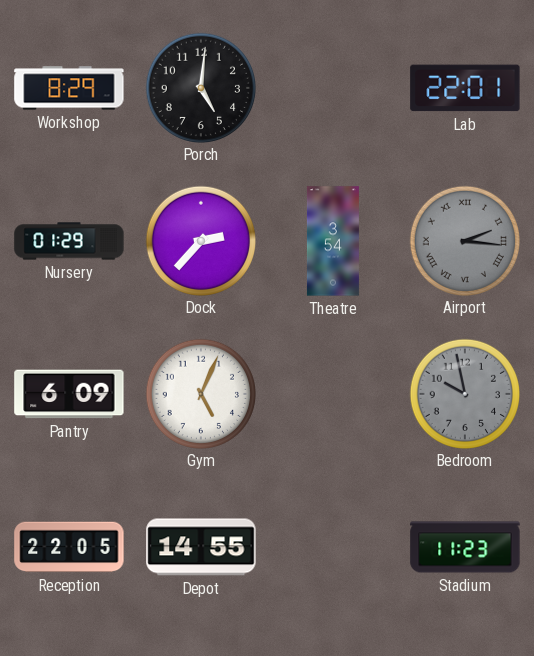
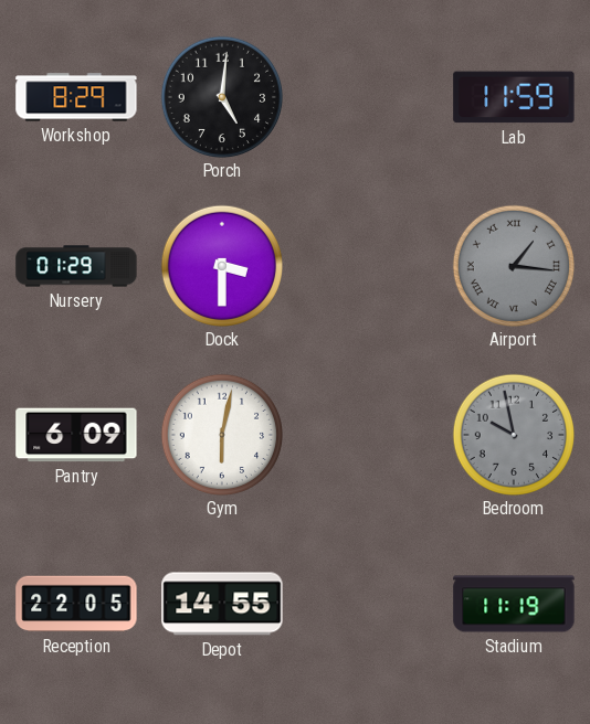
Lab: 22:01 -> 11:59
Dock: 2:37 -> 3:30
Theatre: 3:54 -> none
Airport: 2:16 -> 1:16
Gym: 5:04 -> 6:02
Stadium: 11:23 -> 11:19
